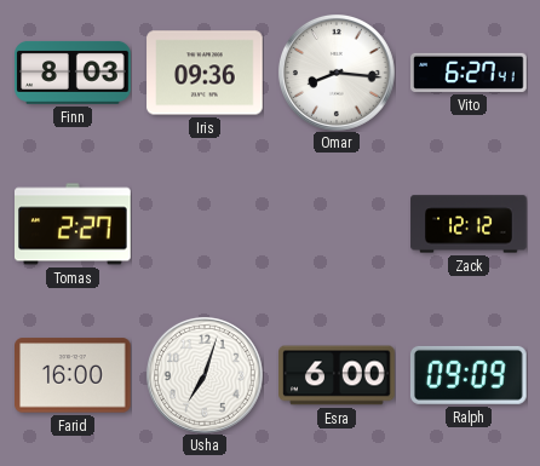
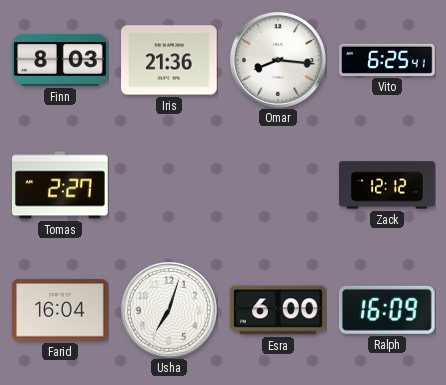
Iris: 09:36 -> 21:36
Vito: 6:27 -> 6:25
Farid: 16:00 -> 16:04
Ralph: 09:09 -> 16:09
